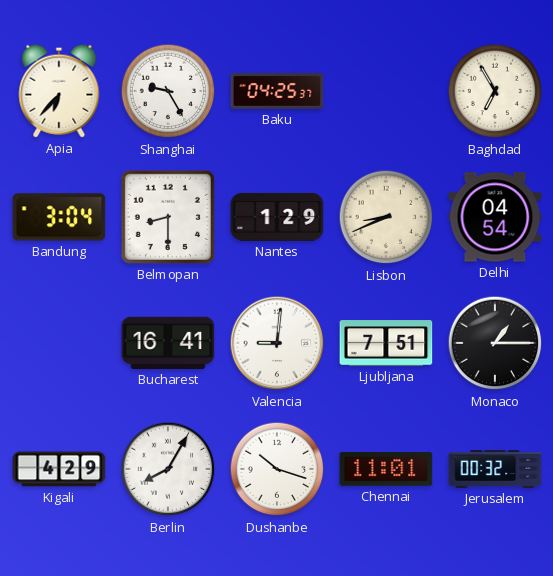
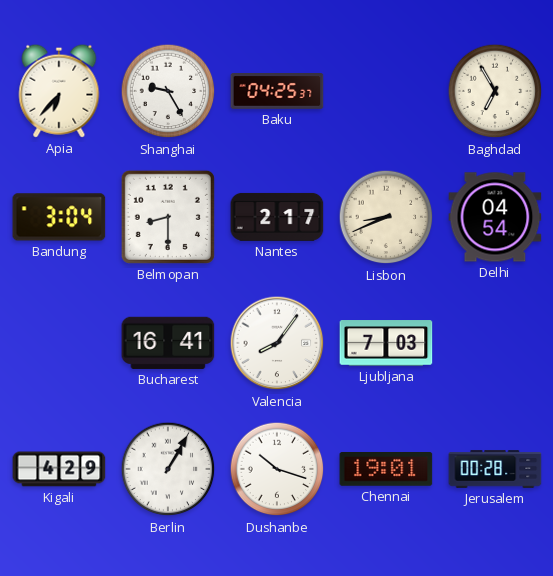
Nantes: 1:29 -> 2:17
Valencia: 9:01 -> 8:06
Ljubljana: 7:51 -> 7:03
Monaco: 1:15 -> none
Berlin: 8:05 -> 1:05
Chennai: 11:01 -> 19:01
Jerusalem: 00:32 -> 00:28
